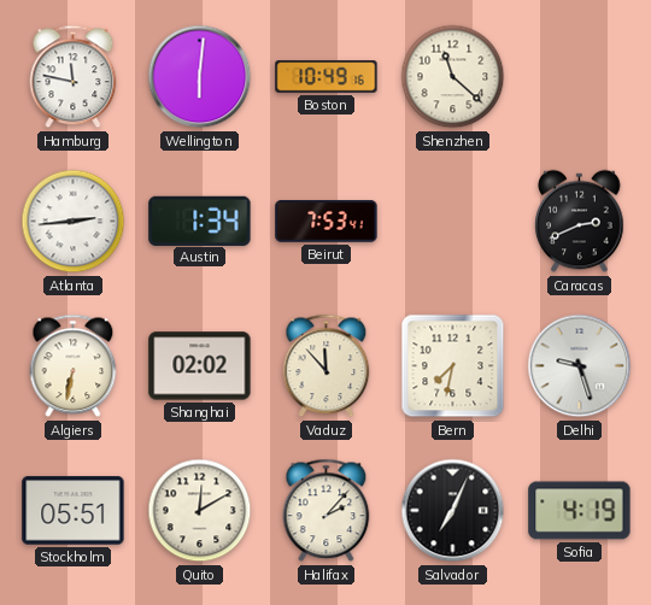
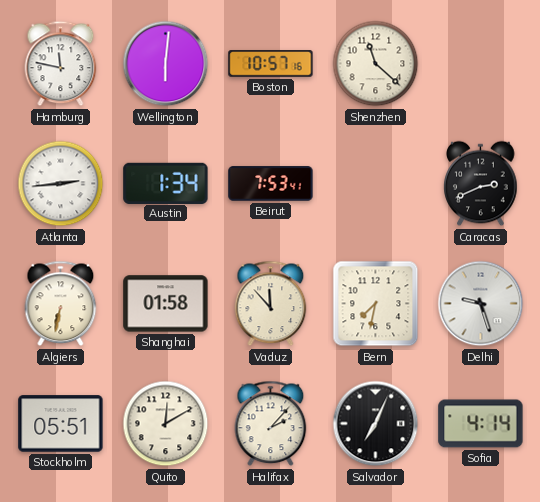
Boston: 10:49 -> 10:57
Shanghai: 02:02 -> 01:58
Sofia: 4:19 -> 4:14
